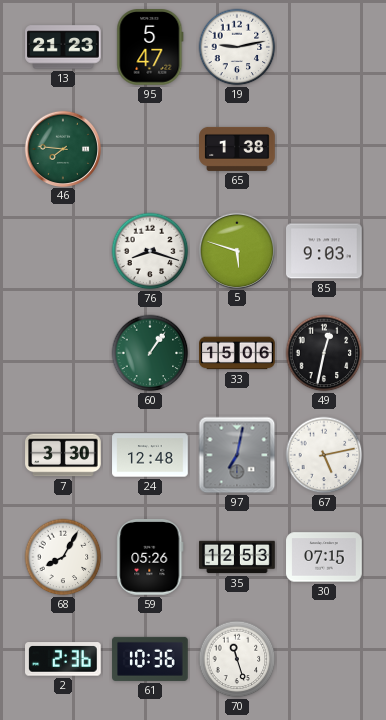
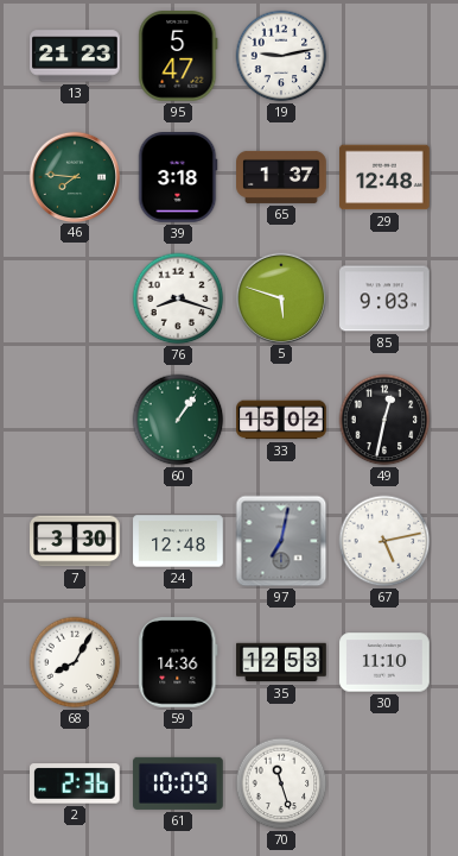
39: none -> 3:18
65: 1:38 -> 1:37
29: none -> 12:48
33: 15:06 -> 15:02
59: 05:26 -> 14:36
30: 07:15 -> 11:10
61: 10:36 -> 10:09
